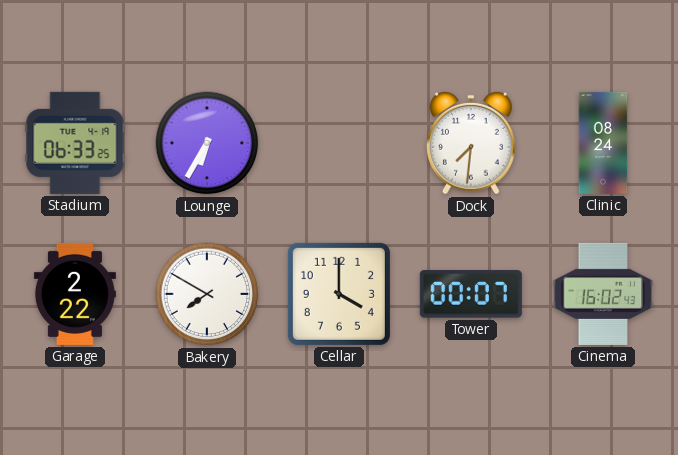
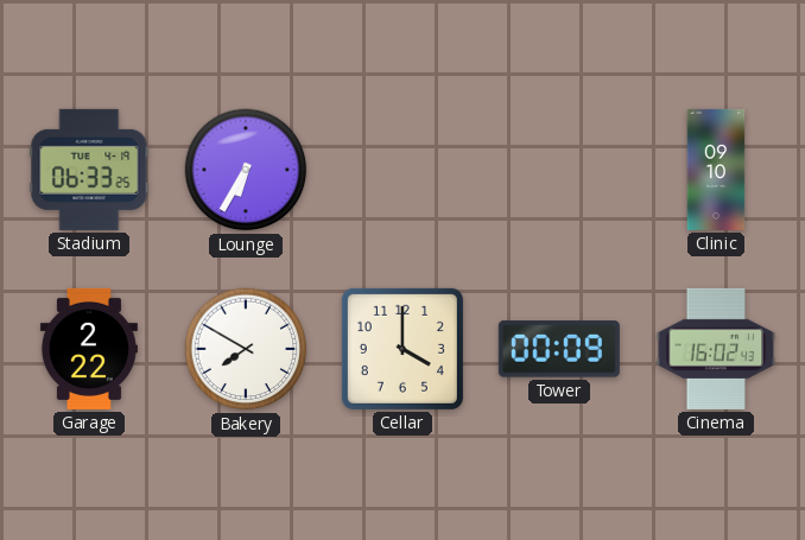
Dock: 7:31 -> none
Clinic: 08:24 -> 09:10
Tower: 00:07 -> 00:09
